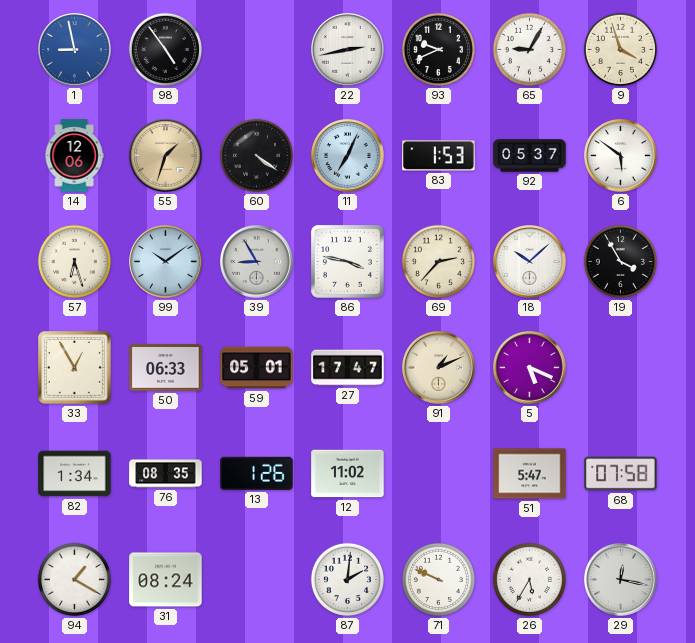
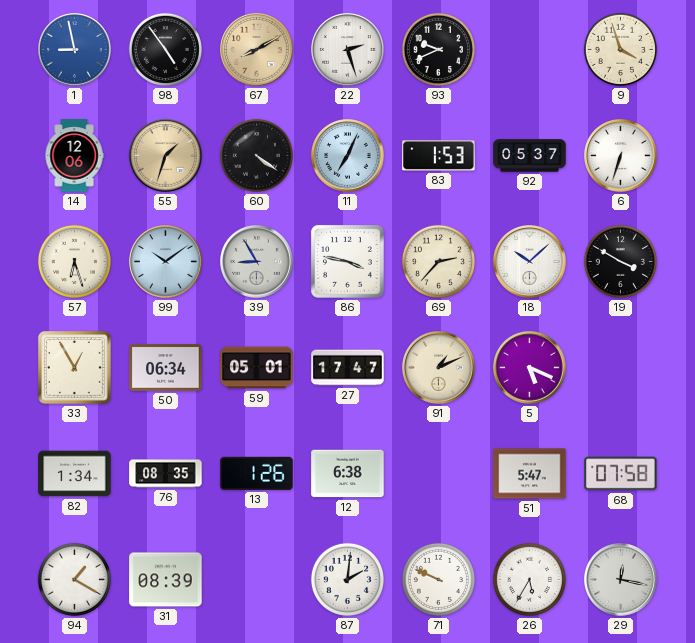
67: none -> 8:10
22: 2:43 -> 2:27
65: 9:05 -> none
6: 5:51 -> 6:33
19: 3:55 -> 3:50
50: 06:33 -> 06:34
12: 11:02 -> 6:38
31: 08:24 -> 08:39
